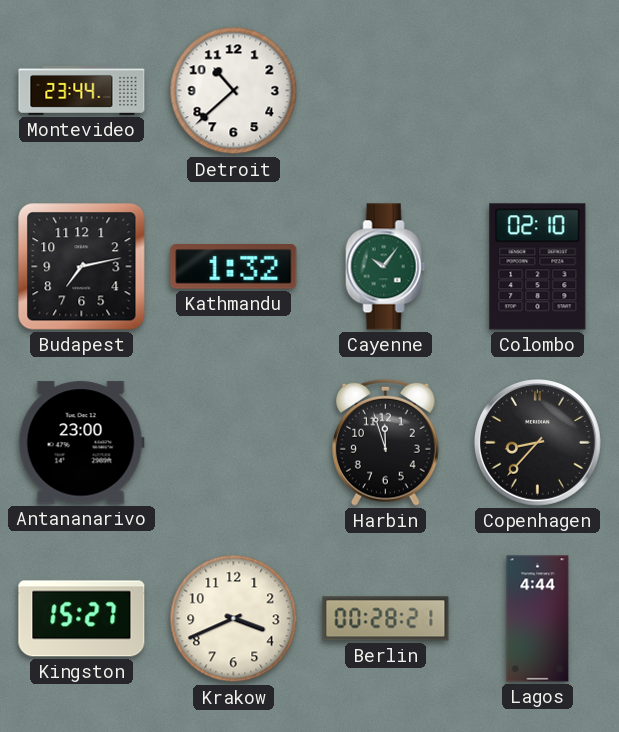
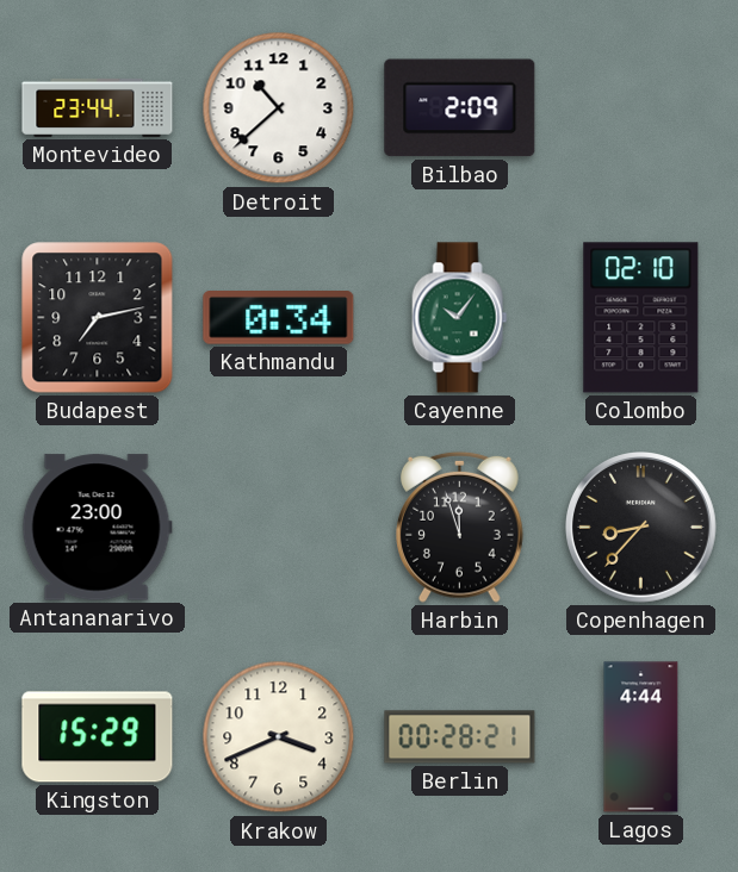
Bilbao: none -> 2:09
Kathmandu: 1:32 -> 0:34
Kingston: 15:27 -> 15:29
